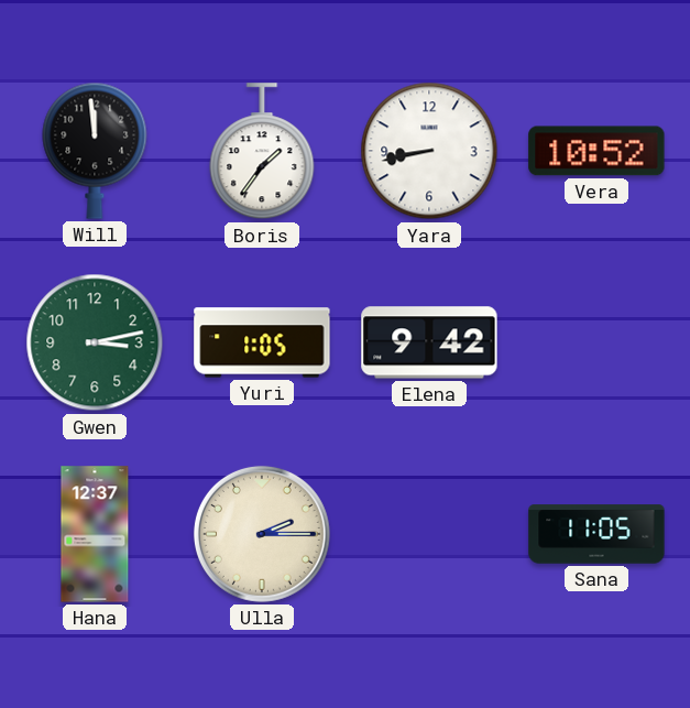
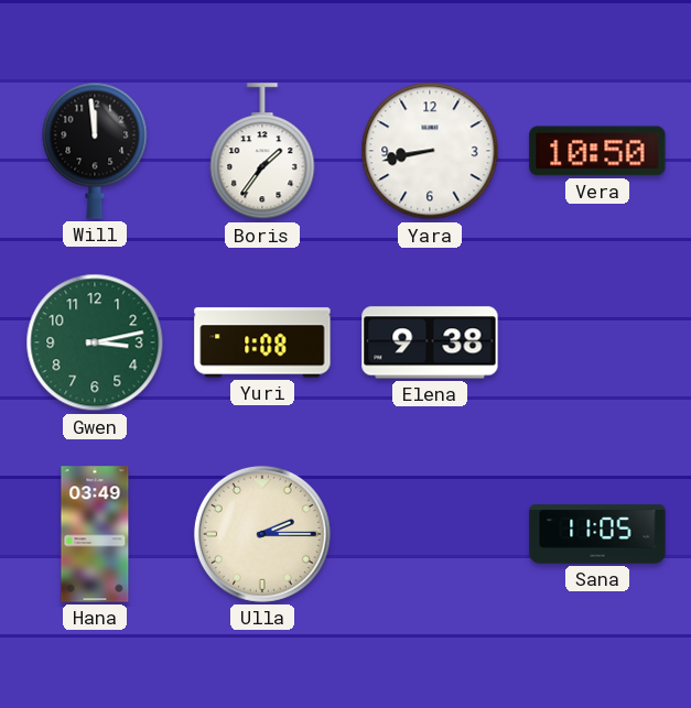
Vera: 10:52 -> 10:50
Yuri: 1:05 -> 1:08
Elena: 9:42 -> 9:38
Hana: 12:37 -> 03:49
